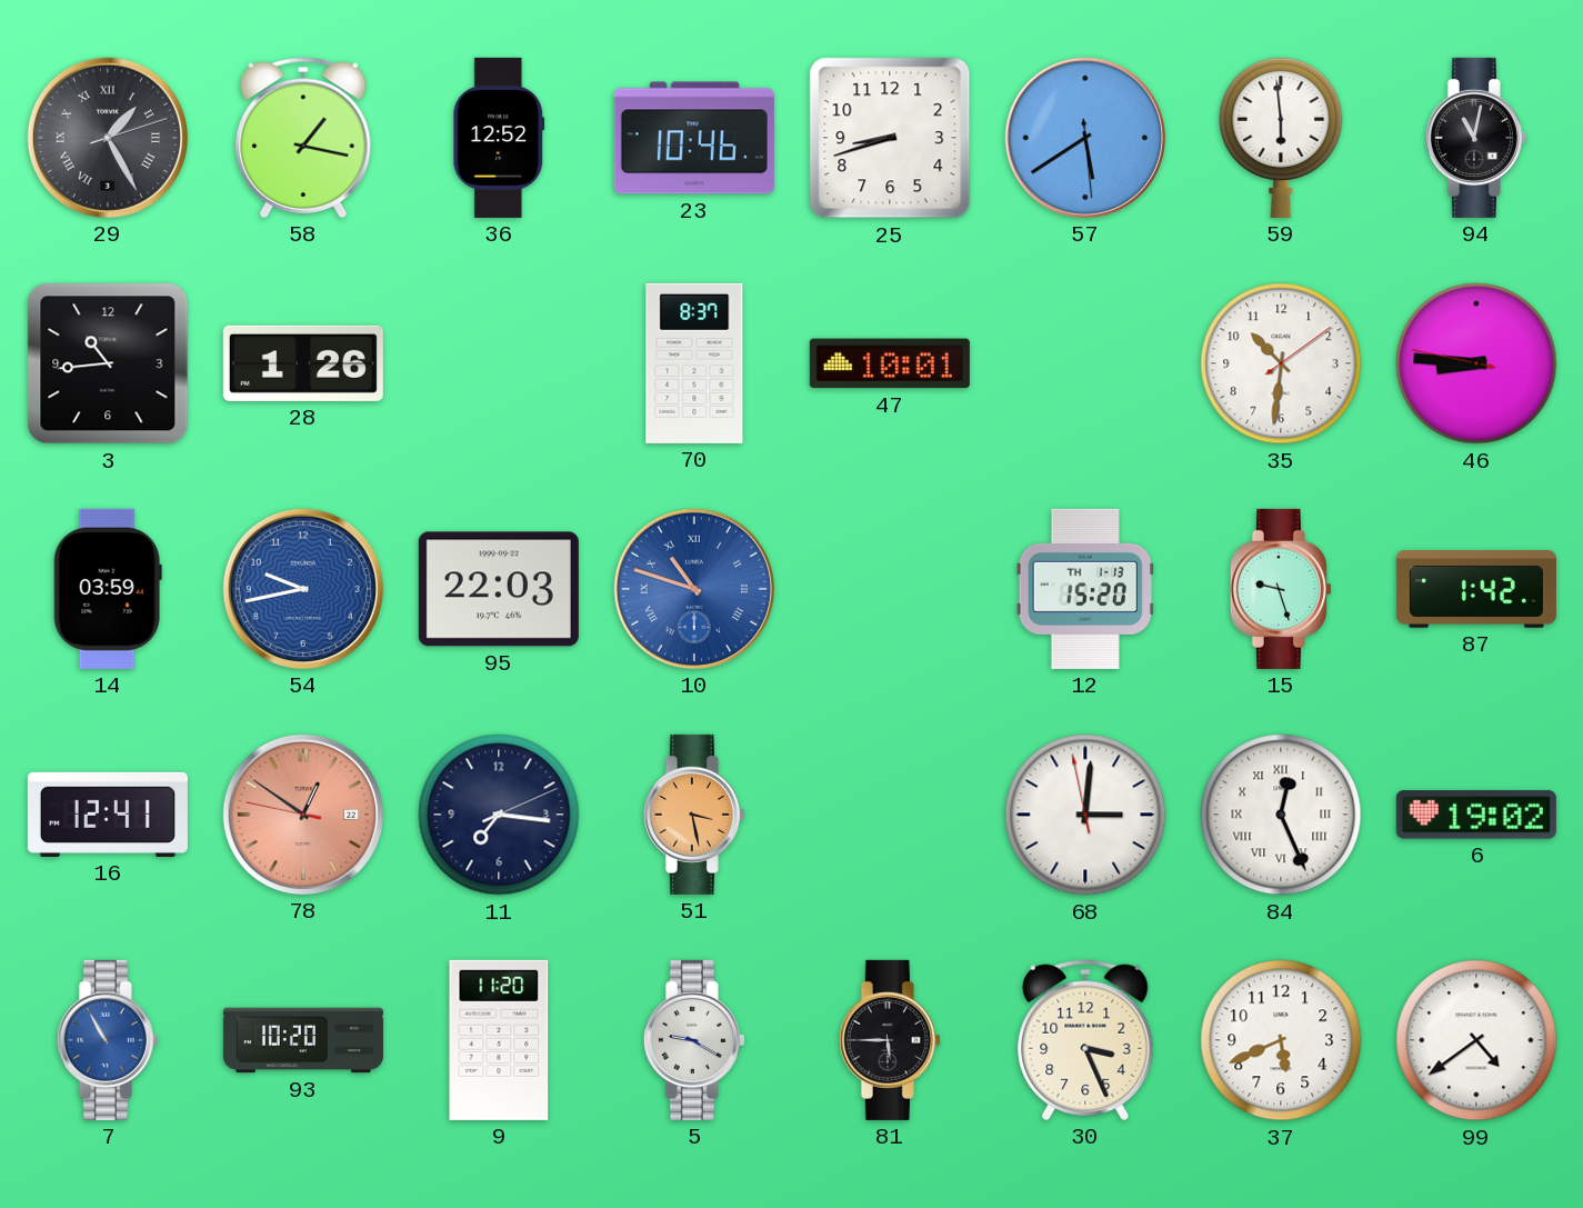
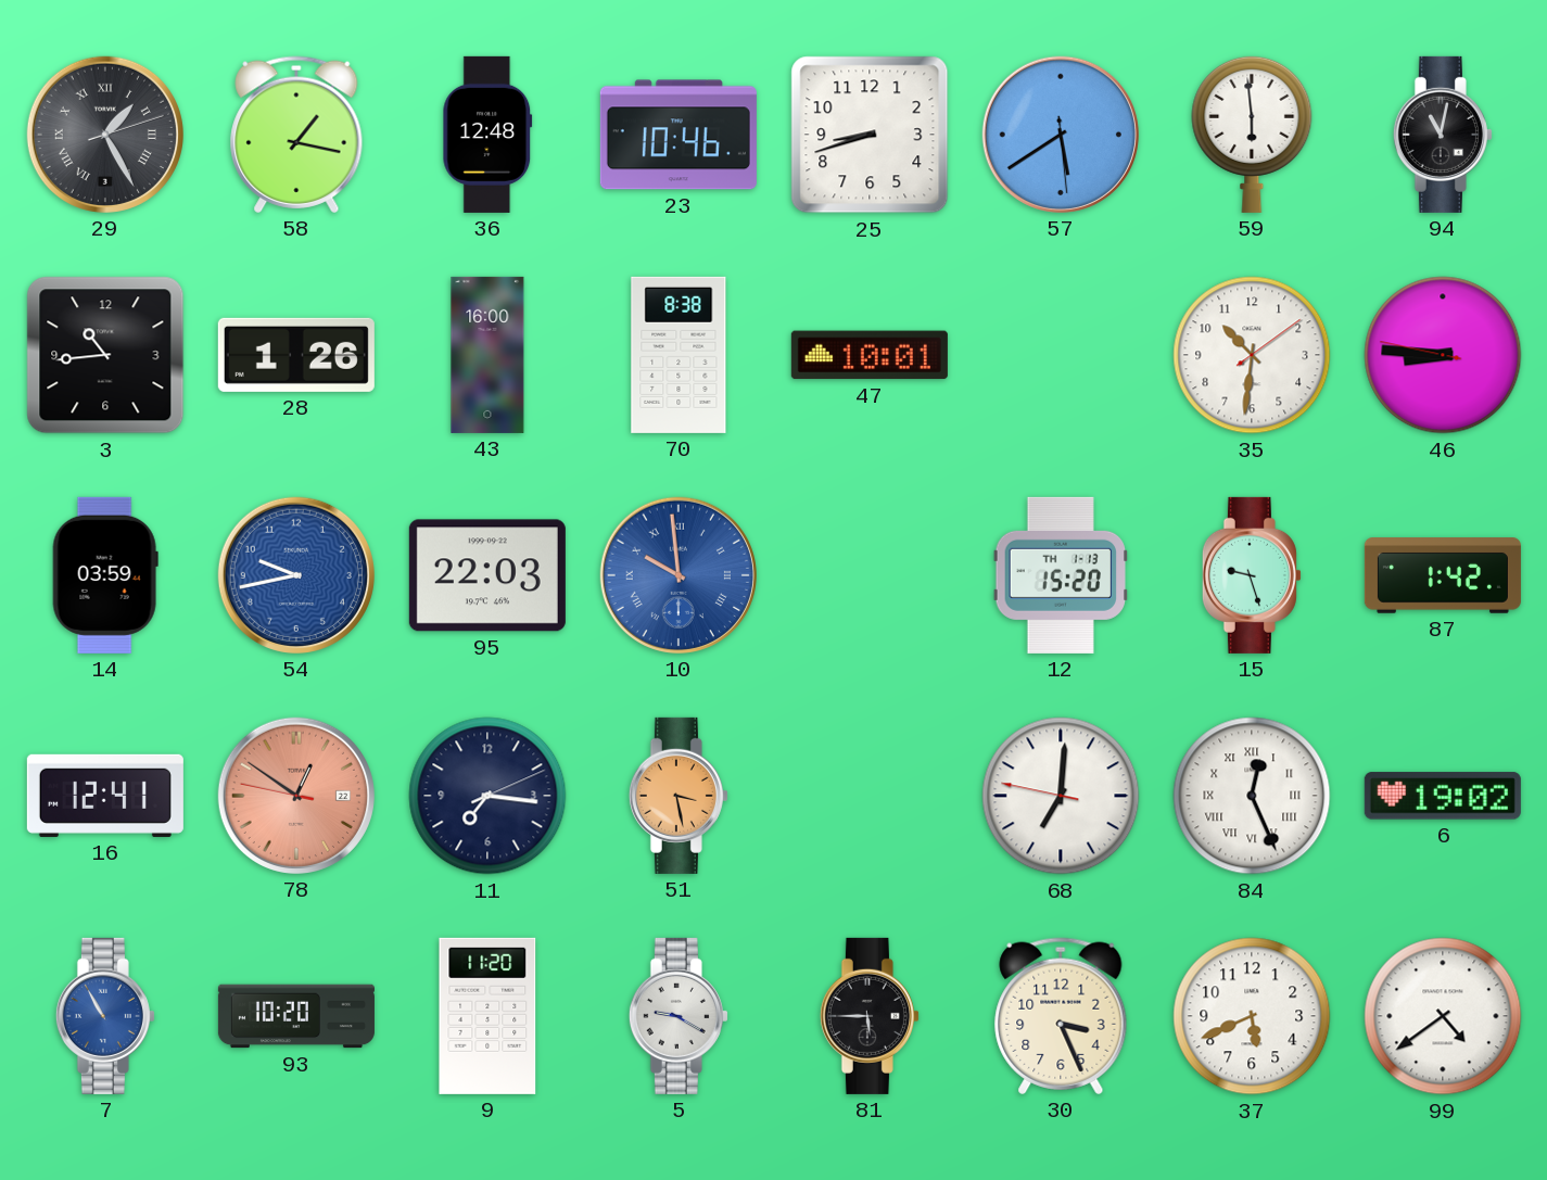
36: 12:52 -> 12:48
43: none -> 16:00
70: 8:37 -> 8:38
10: 10:48 -> 9:59
68: 3:00 -> 7:00
